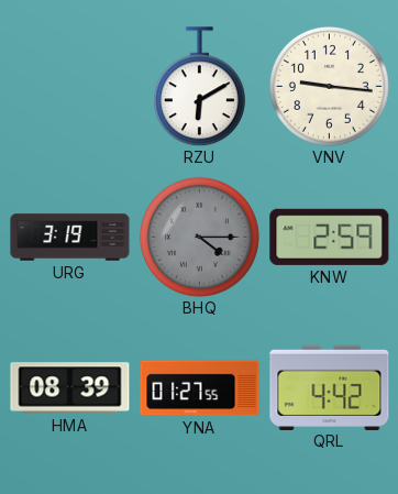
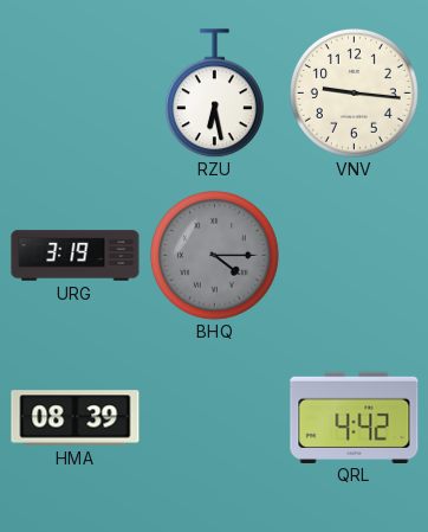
RZU: 6:10 -> 6:28
KNW: 2:59 -> none
YNA: 01:27 -> none
